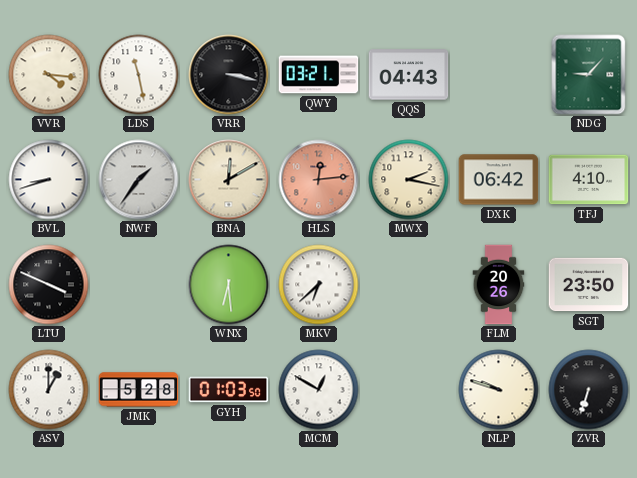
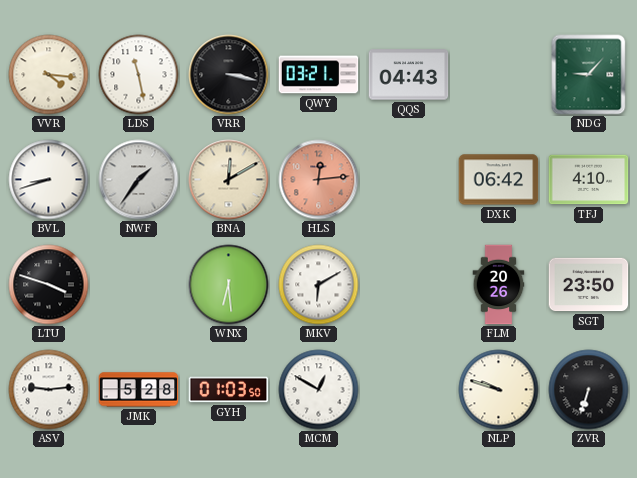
MWX: 2:17 -> none
LTU: 3:49 -> 3:48
MKV: 6:38 -> 6:10
ASV: 1:00 -> 9:14
